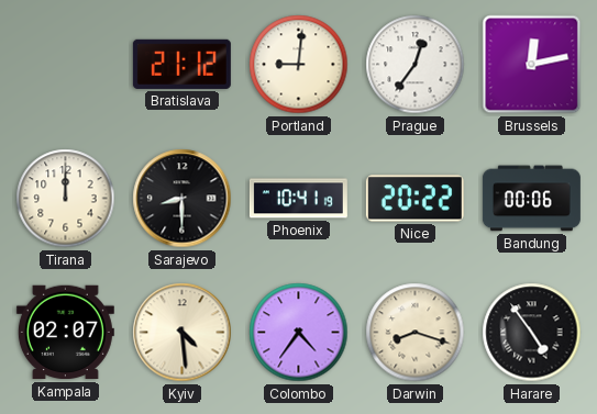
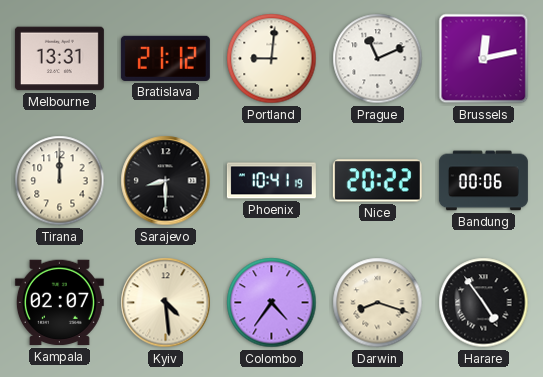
Melbourne: none -> 13:31
Prague: 12:36 -> 11:11
